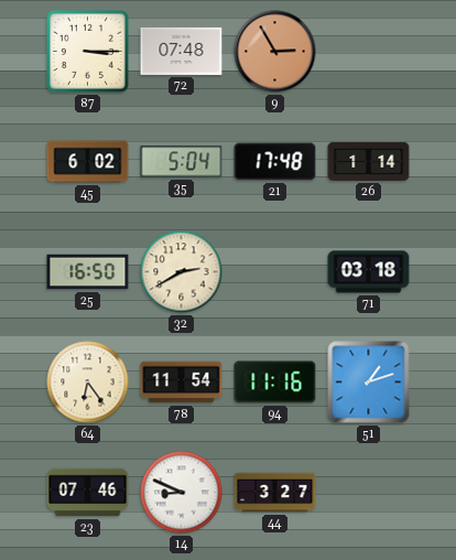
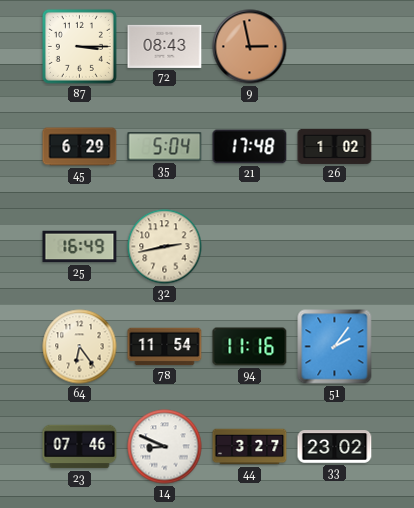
72: 07:48 -> 08:43
9: 2:55 -> 2:58
45: 6:02 -> 6:29
26: 1:14 -> 1:02
25: 16:50 -> 16:49
32: 2:40 -> 2:43
71: 03:18 -> none
51: 1:12 -> 2:06
33: none -> 23:02
